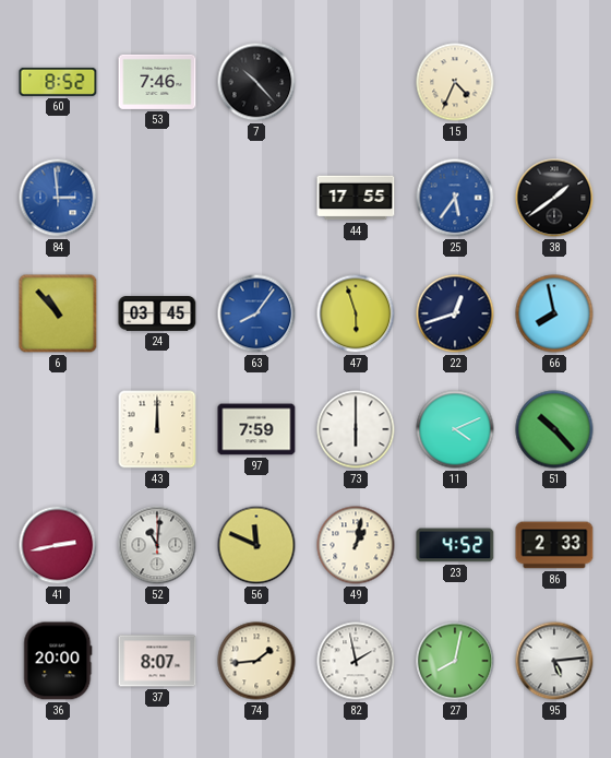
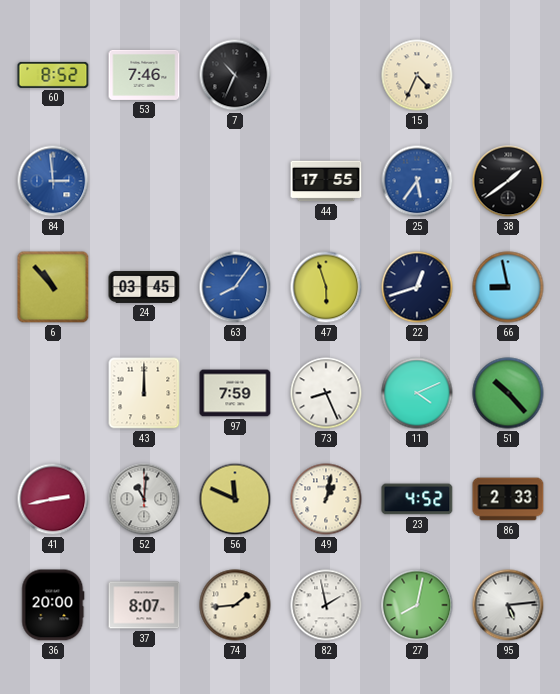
7: 10:23 -> 10:34
66: 7:58 -> 8:58
73: 6:00 -> 8:26
